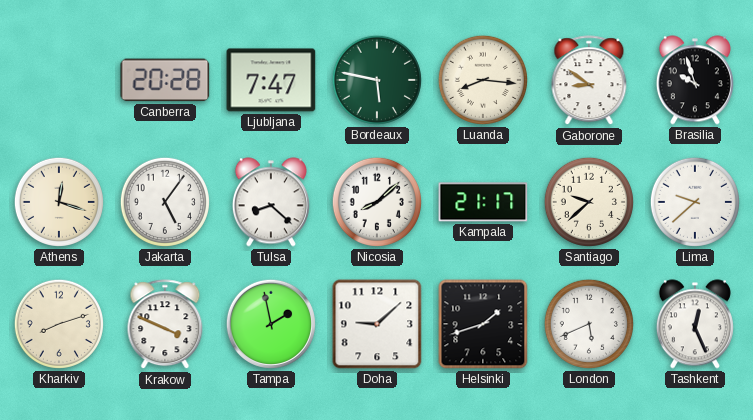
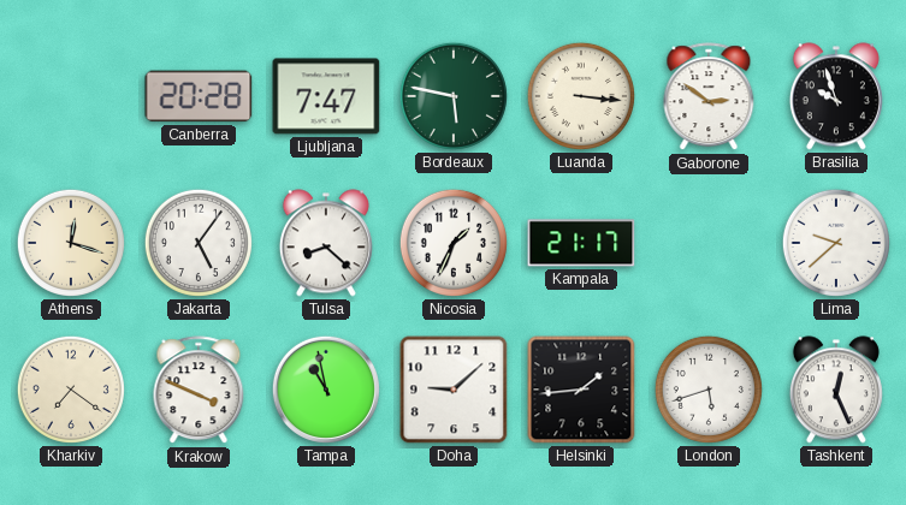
Luanda: 8:16 -> 3:16
Gaborone: 8:51 -> 2:51
Nicosia: 8:08 -> 1:34
Santiago: 9:38 -> none
Kharkiv: 8:12 -> 7:21
Tampa: 1:58 -> 10:58
Helsinki: 1:42 -> 1:44
London: 5:41 -> 5:42
